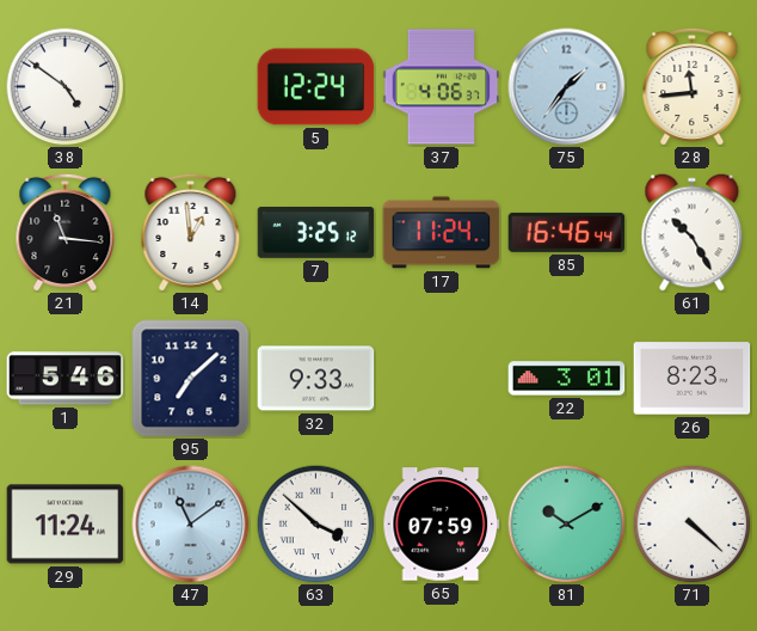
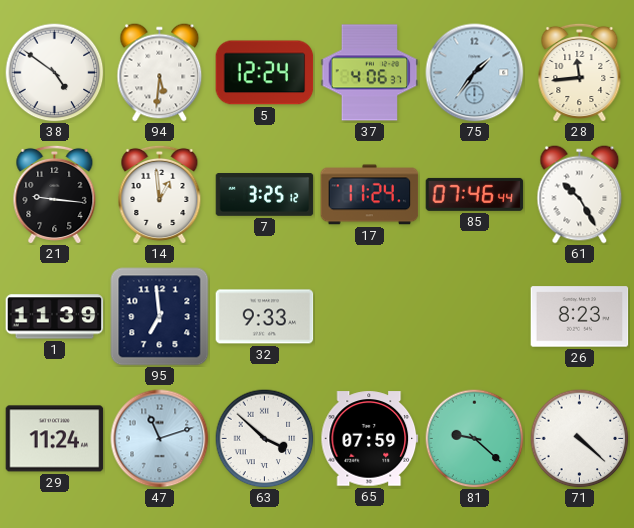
94: none -> 5:31
21: 11:16 -> 9:16
85: 16:46 -> 07:46
1: 5:46 -> 11:39
95: 7:08 -> 6:59
22: 3:01 -> none
47: 11:09 -> 11:12
81: 10:10 -> 9:22
